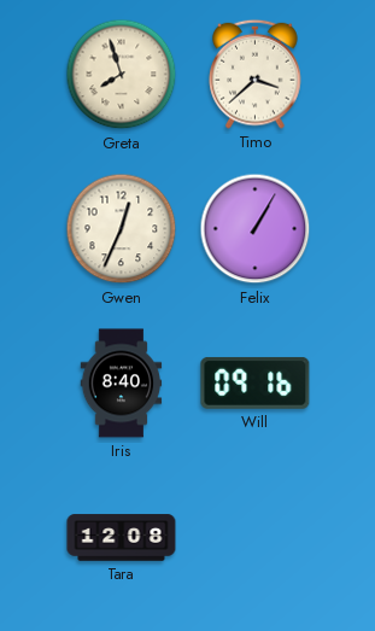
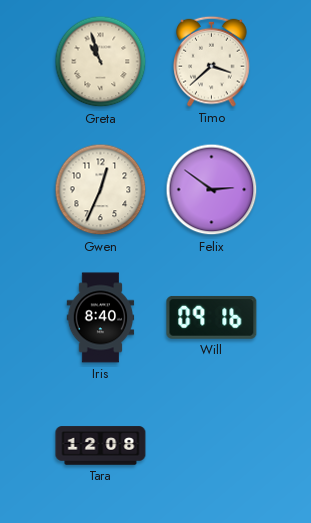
Greta: 7:57 -> 10:57
Felix: 1:05 -> 2:51
